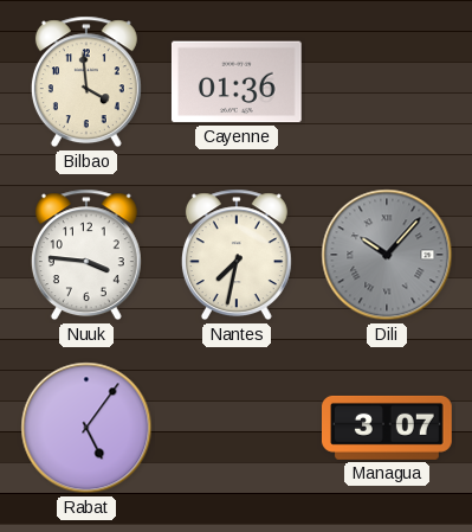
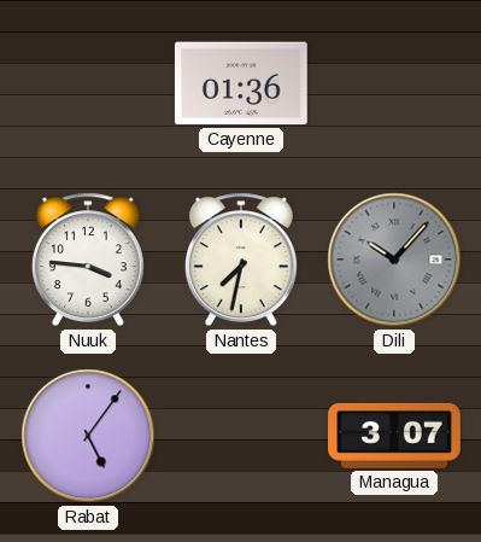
Bilbao: 3:59 -> none
